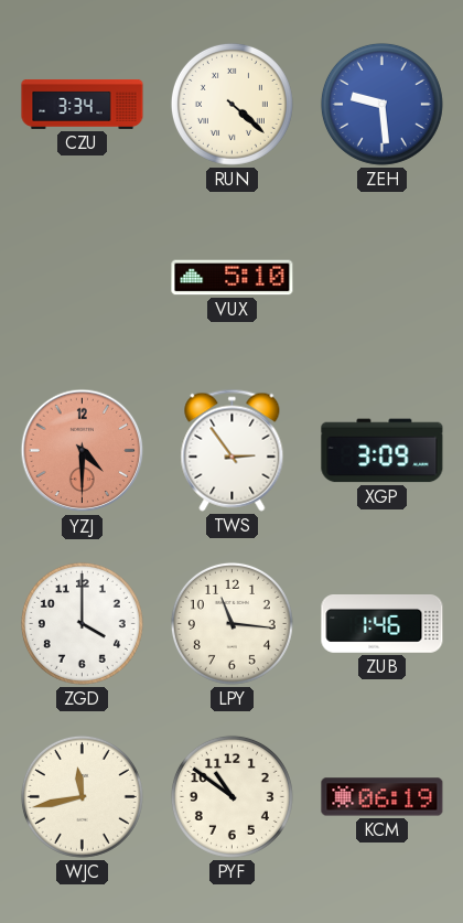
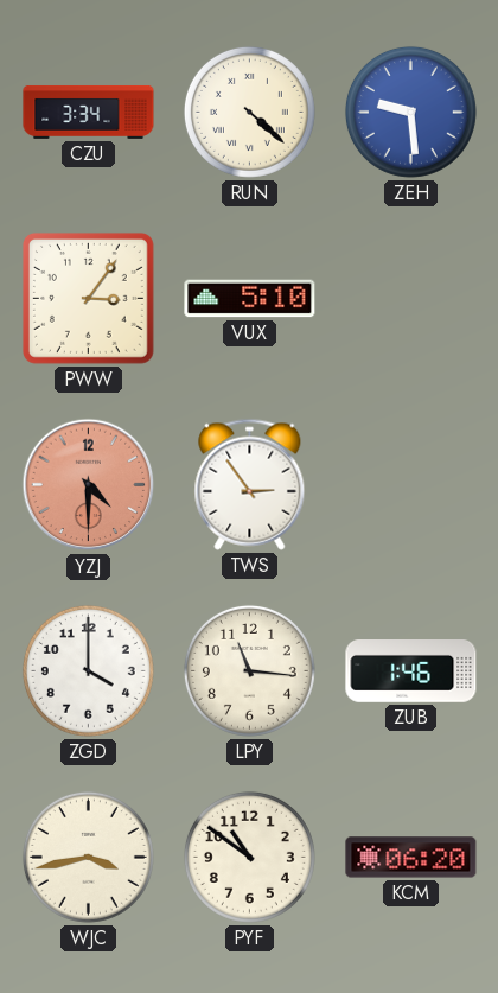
PWW: none -> 3:06
XGP: 3:09 -> none
WJC: 11:43 -> 3:43
KCM: 06:19 -> 06:20
